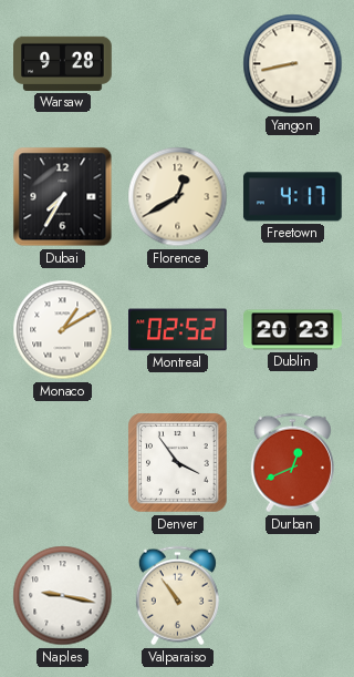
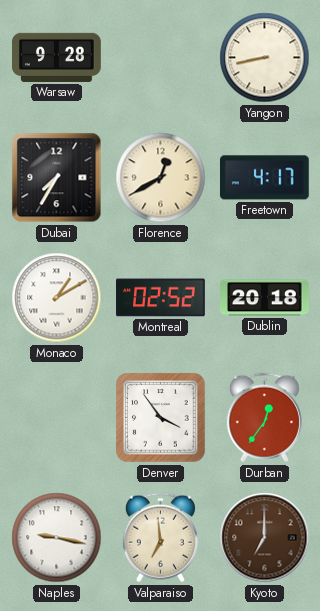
Dublin: 20:23 -> 20:18
Durban: 12:41 -> 12:36
Valparaiso: 10:54 -> 6:59
Kyoto: none -> 7:00
